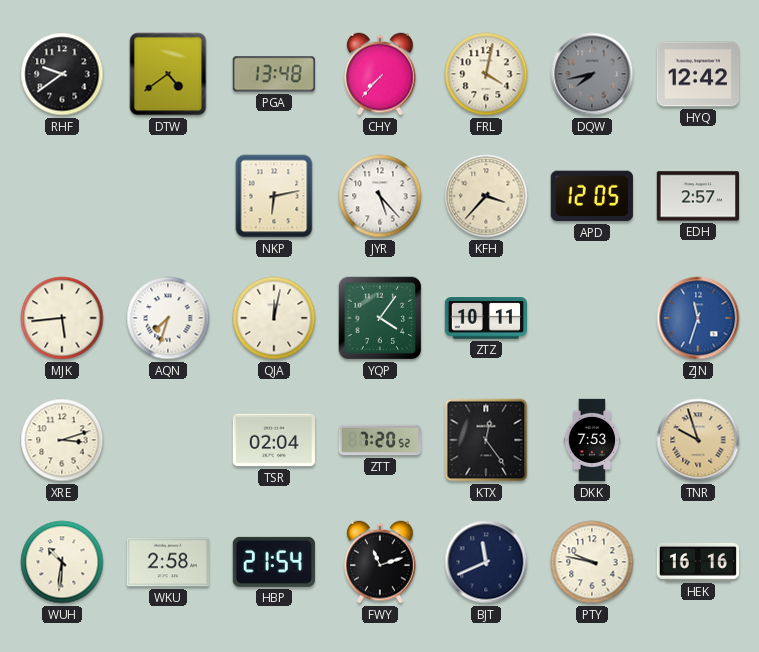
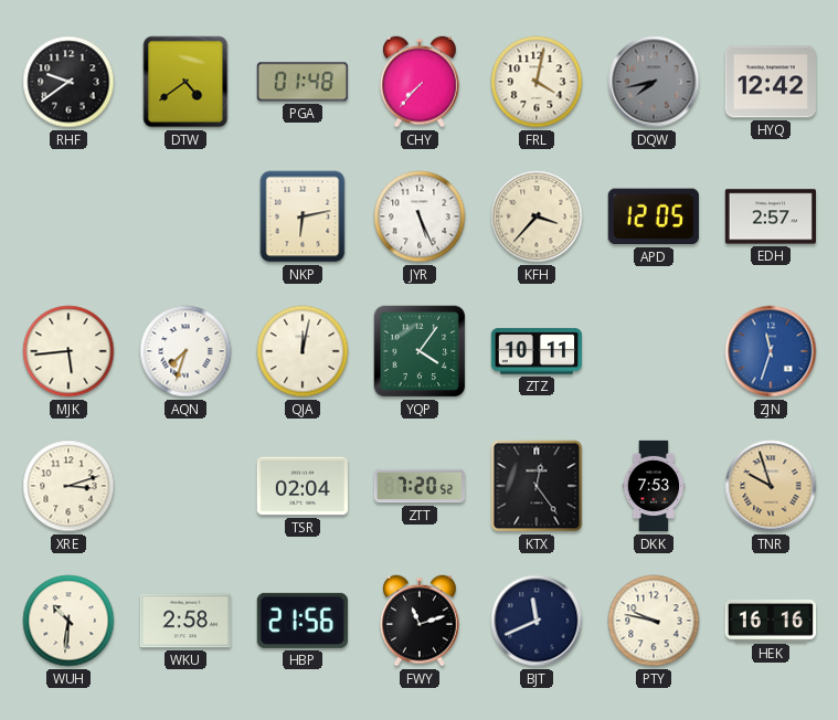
PGA: 13:48 -> 01:48
JYR: 5:23 -> 5:26
HBP: 21:54 -> 21:56
